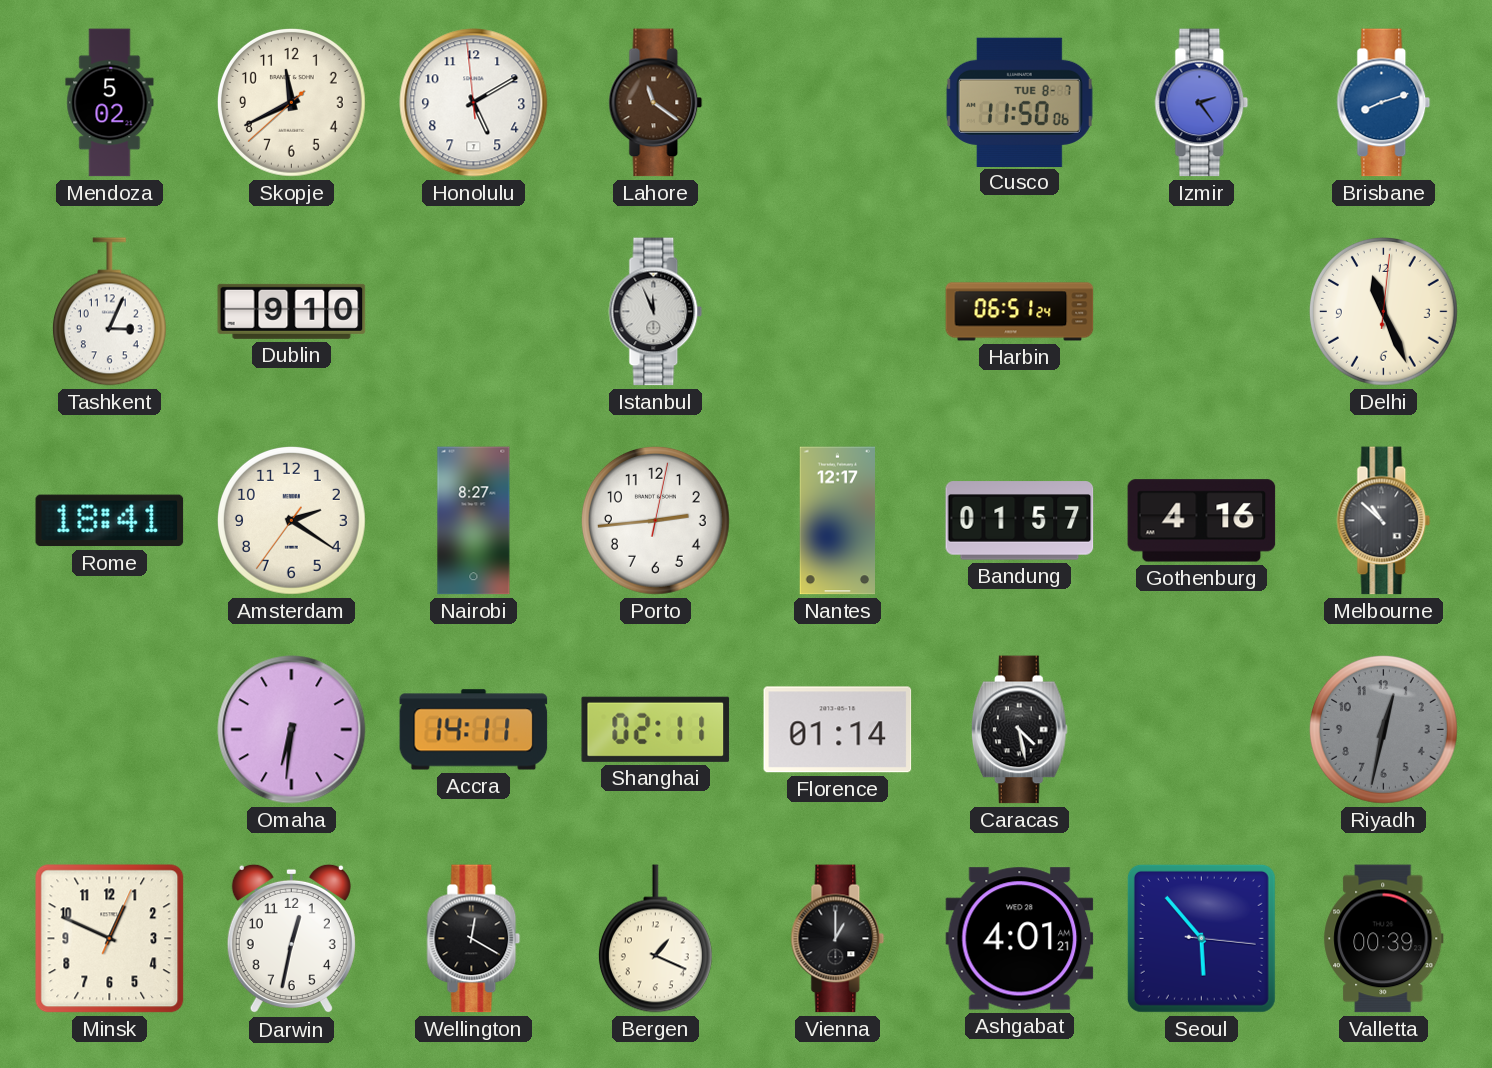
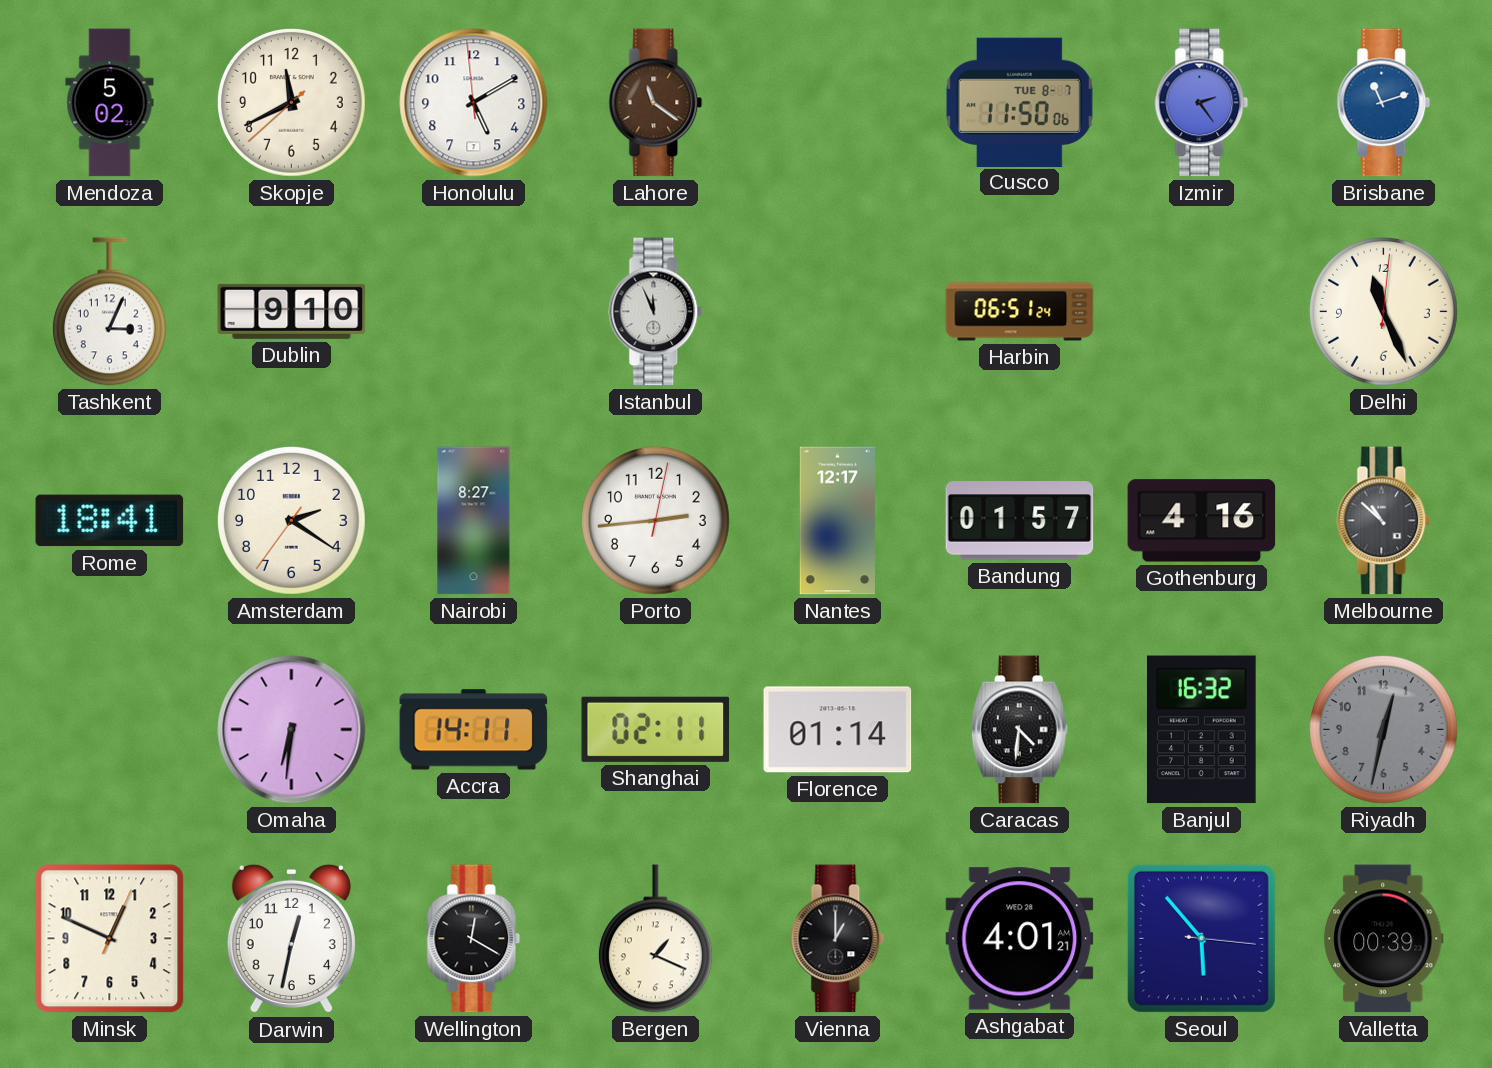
Brisbane: 8:12 -> 11:12
Caracas: 4:28 -> 4:31
Banjul: none -> 16:32
